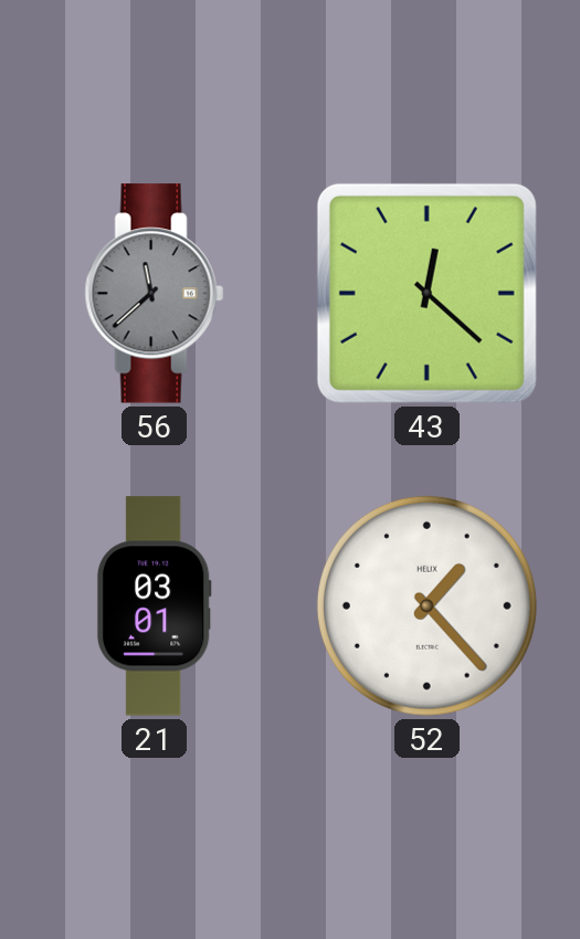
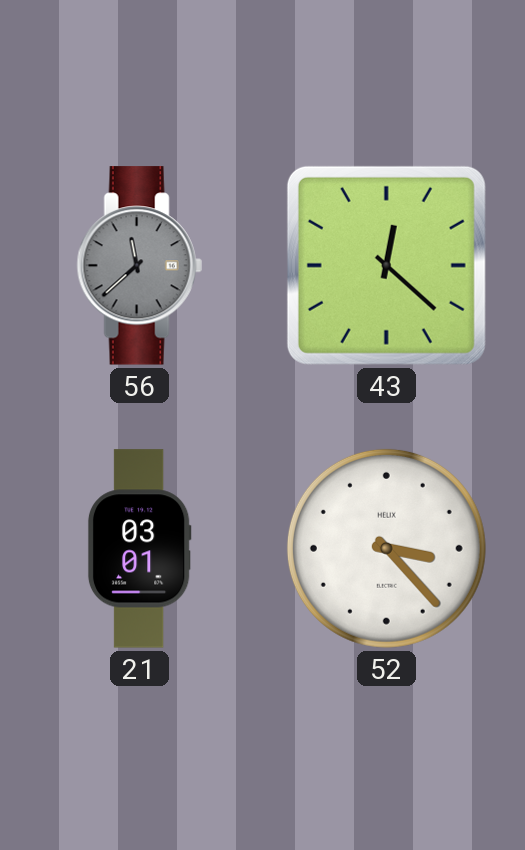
52: 1:23 -> 3:23
